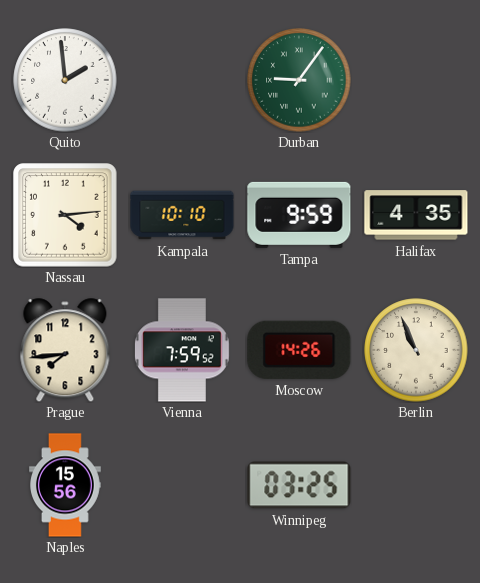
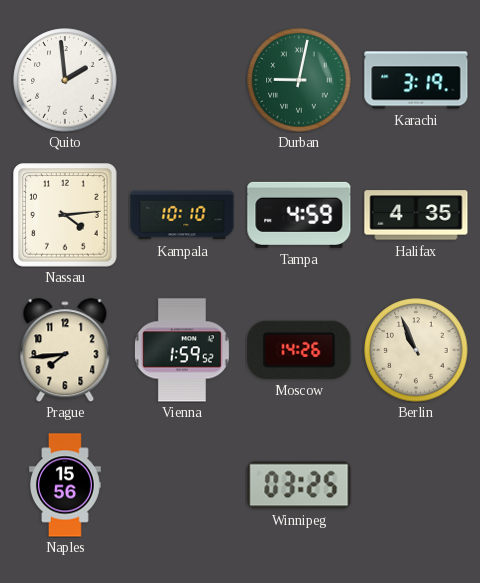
Durban: 9:06 -> 9:02
Karachi: none -> 3:19
Tampa: 9:59 -> 4:59
Vienna: 7:59 -> 1:59
